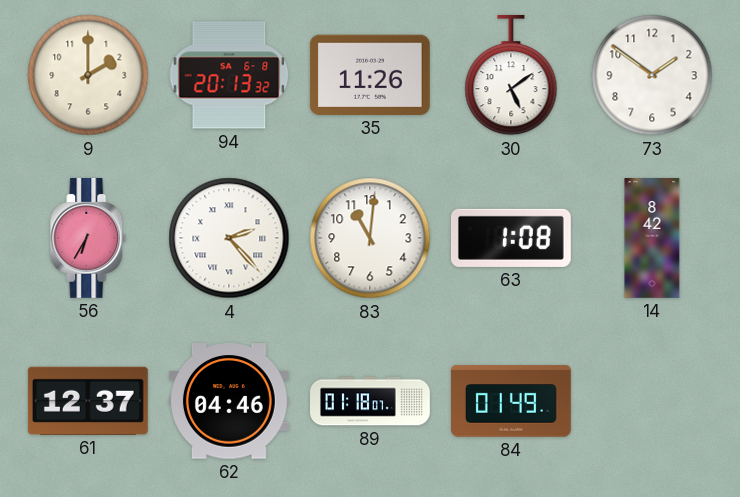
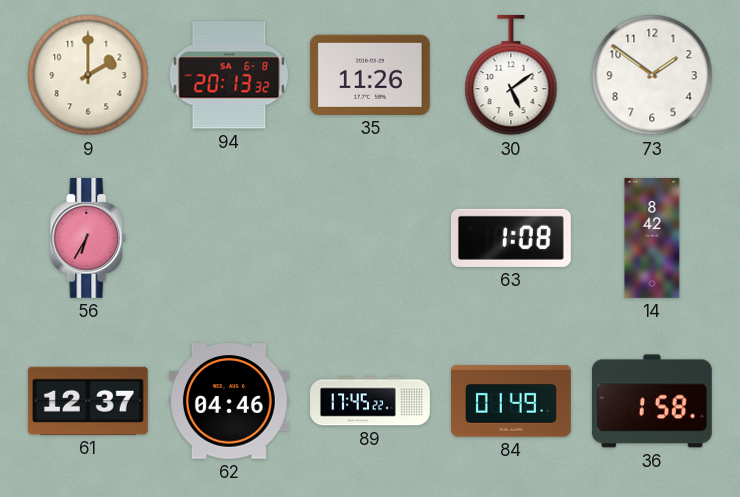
4: 2:23 -> none
83: 11:01 -> none
89: 01:18 -> 17:45
36: none -> 1:58
